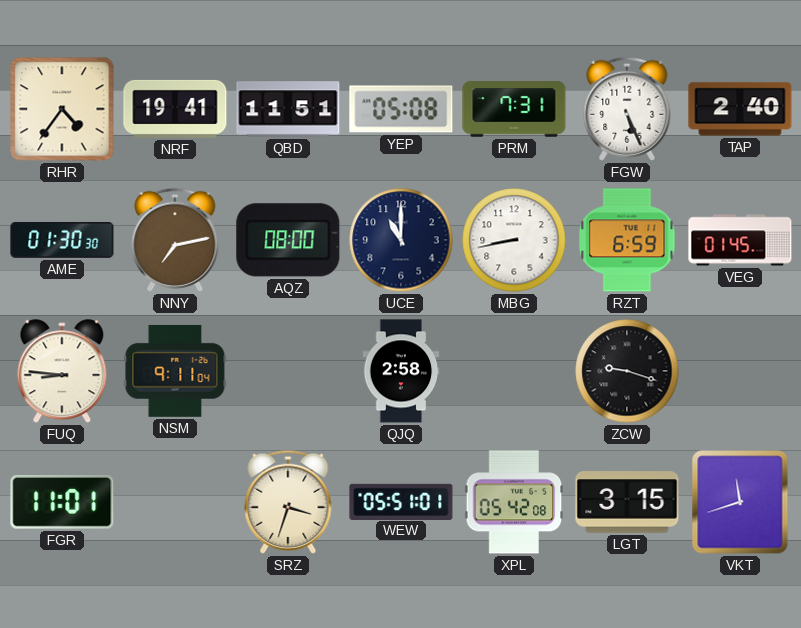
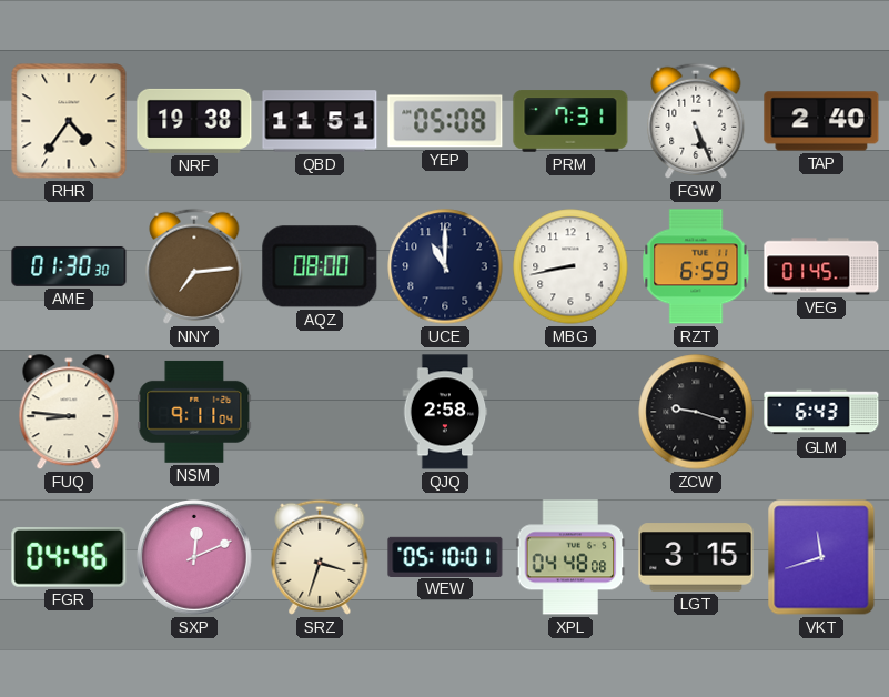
NRF: 19:41 -> 19:38
NNY: 7:13 -> 7:14
GLM: none -> 6:43
FGR: 11:01 -> 04:46
SXP: none -> 12:11
WEW: 05:51 -> 05:10
XPL: 05:42 -> 04:48
